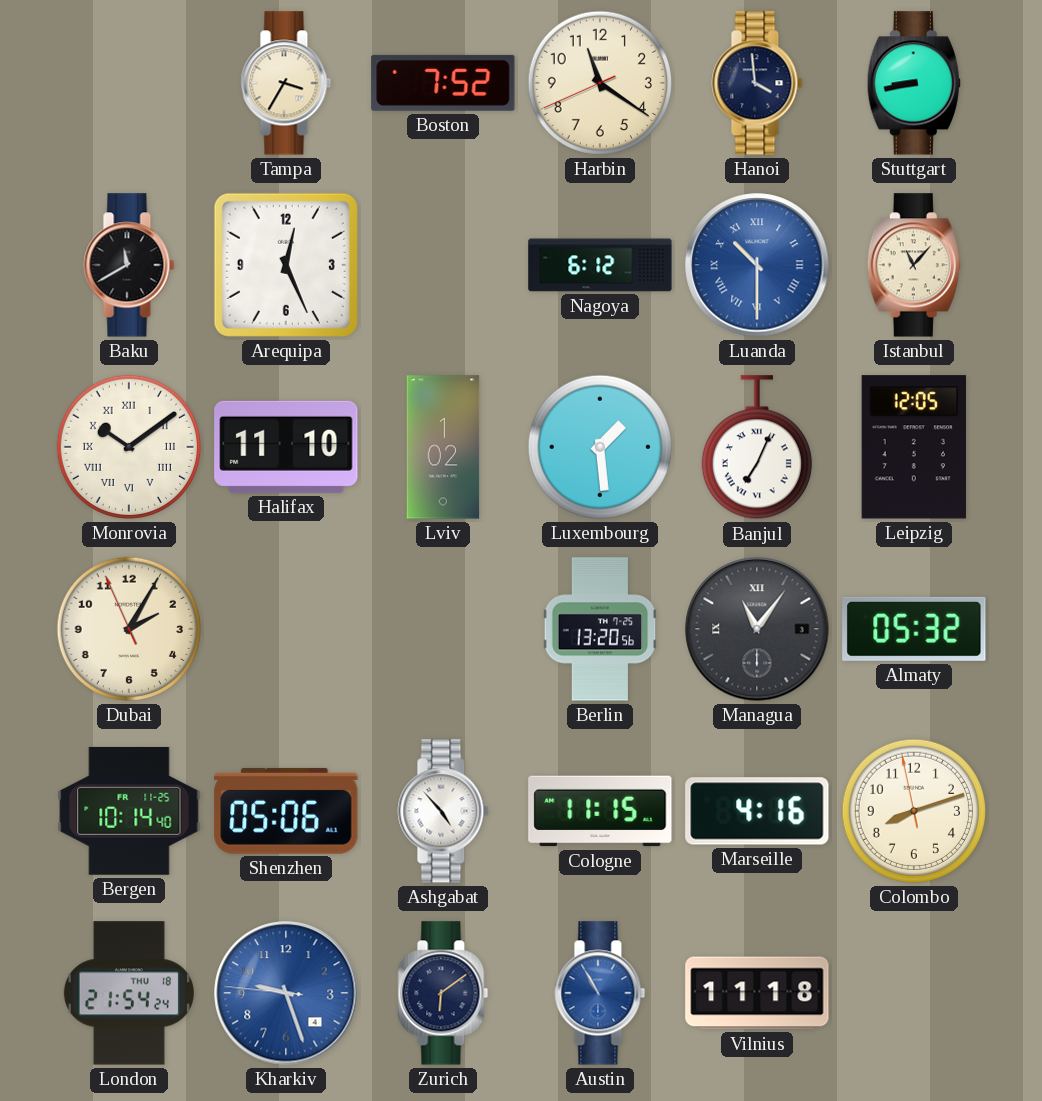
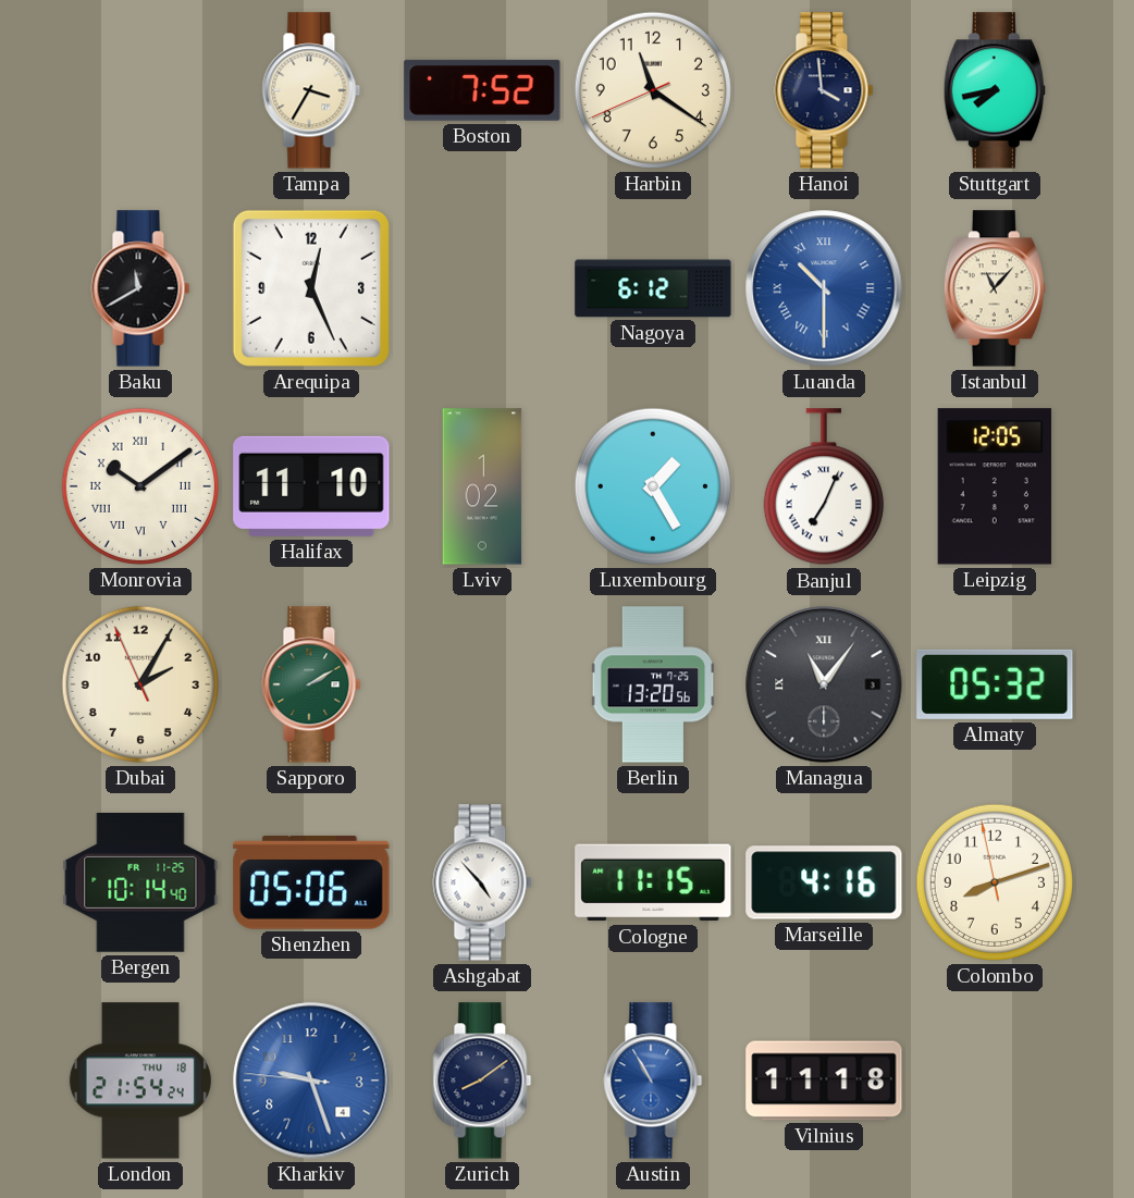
Stuttgart: 8:43 -> 7:43
Luxembourg: 1:29 -> 1:25
Sapporo: none -> 2:10
Zurich: 6:09 -> 8:09
